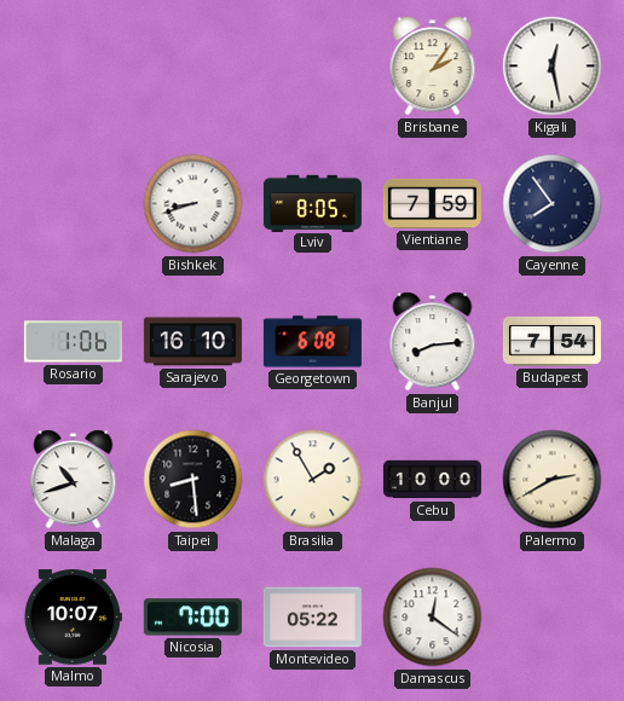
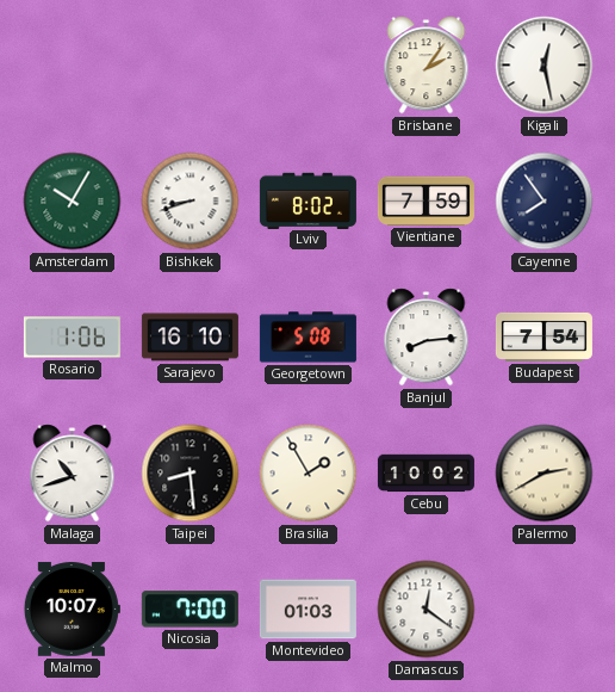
Amsterdam: none -> 10:05
Lviv: 8:05 -> 8:02
Georgetown: 6:08 -> 5:08
Cebu: 10:00 -> 10:02
Montevideo: 05:22 -> 01:03
